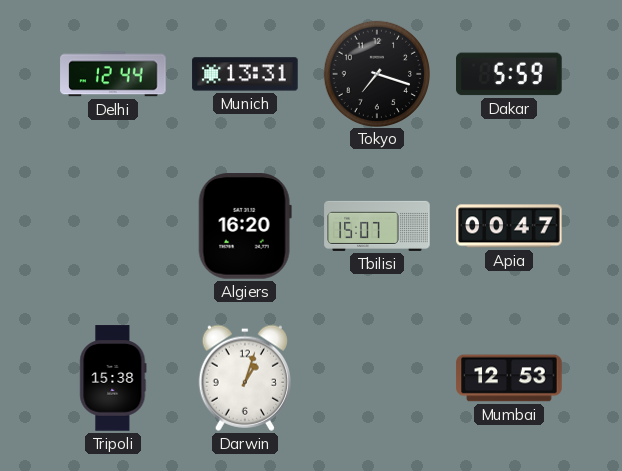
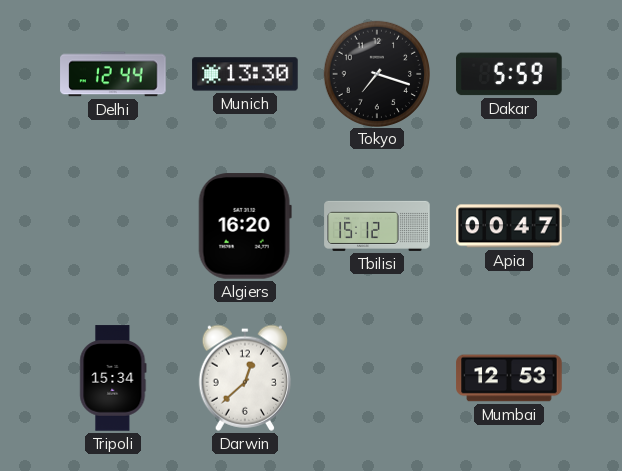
Munich: 13:31 -> 13:30
Tbilisi: 15:07 -> 15:12
Tripoli: 15:38 -> 15:34
Darwin: 1:03 -> 12:38
